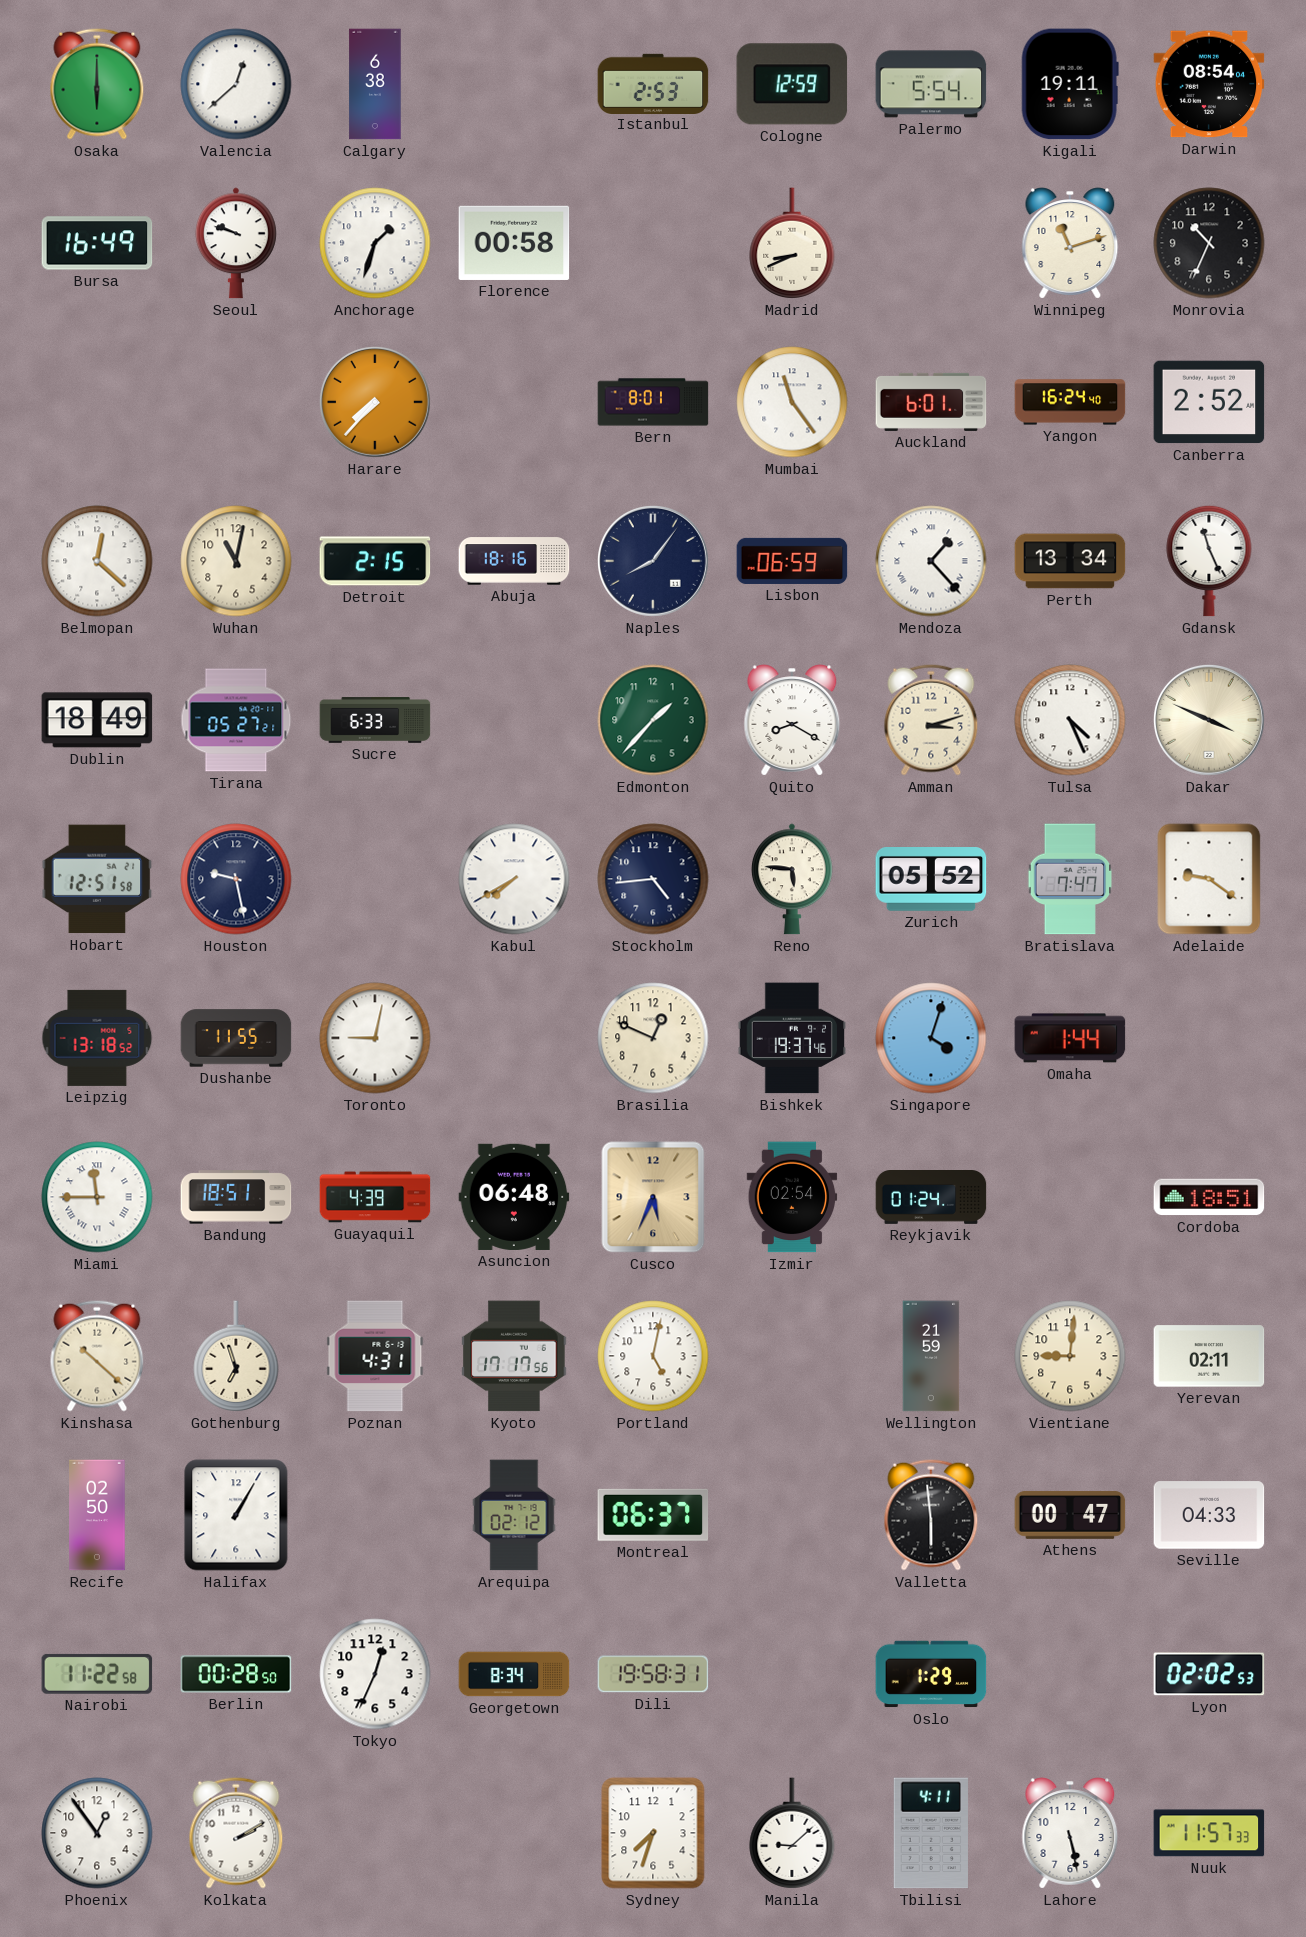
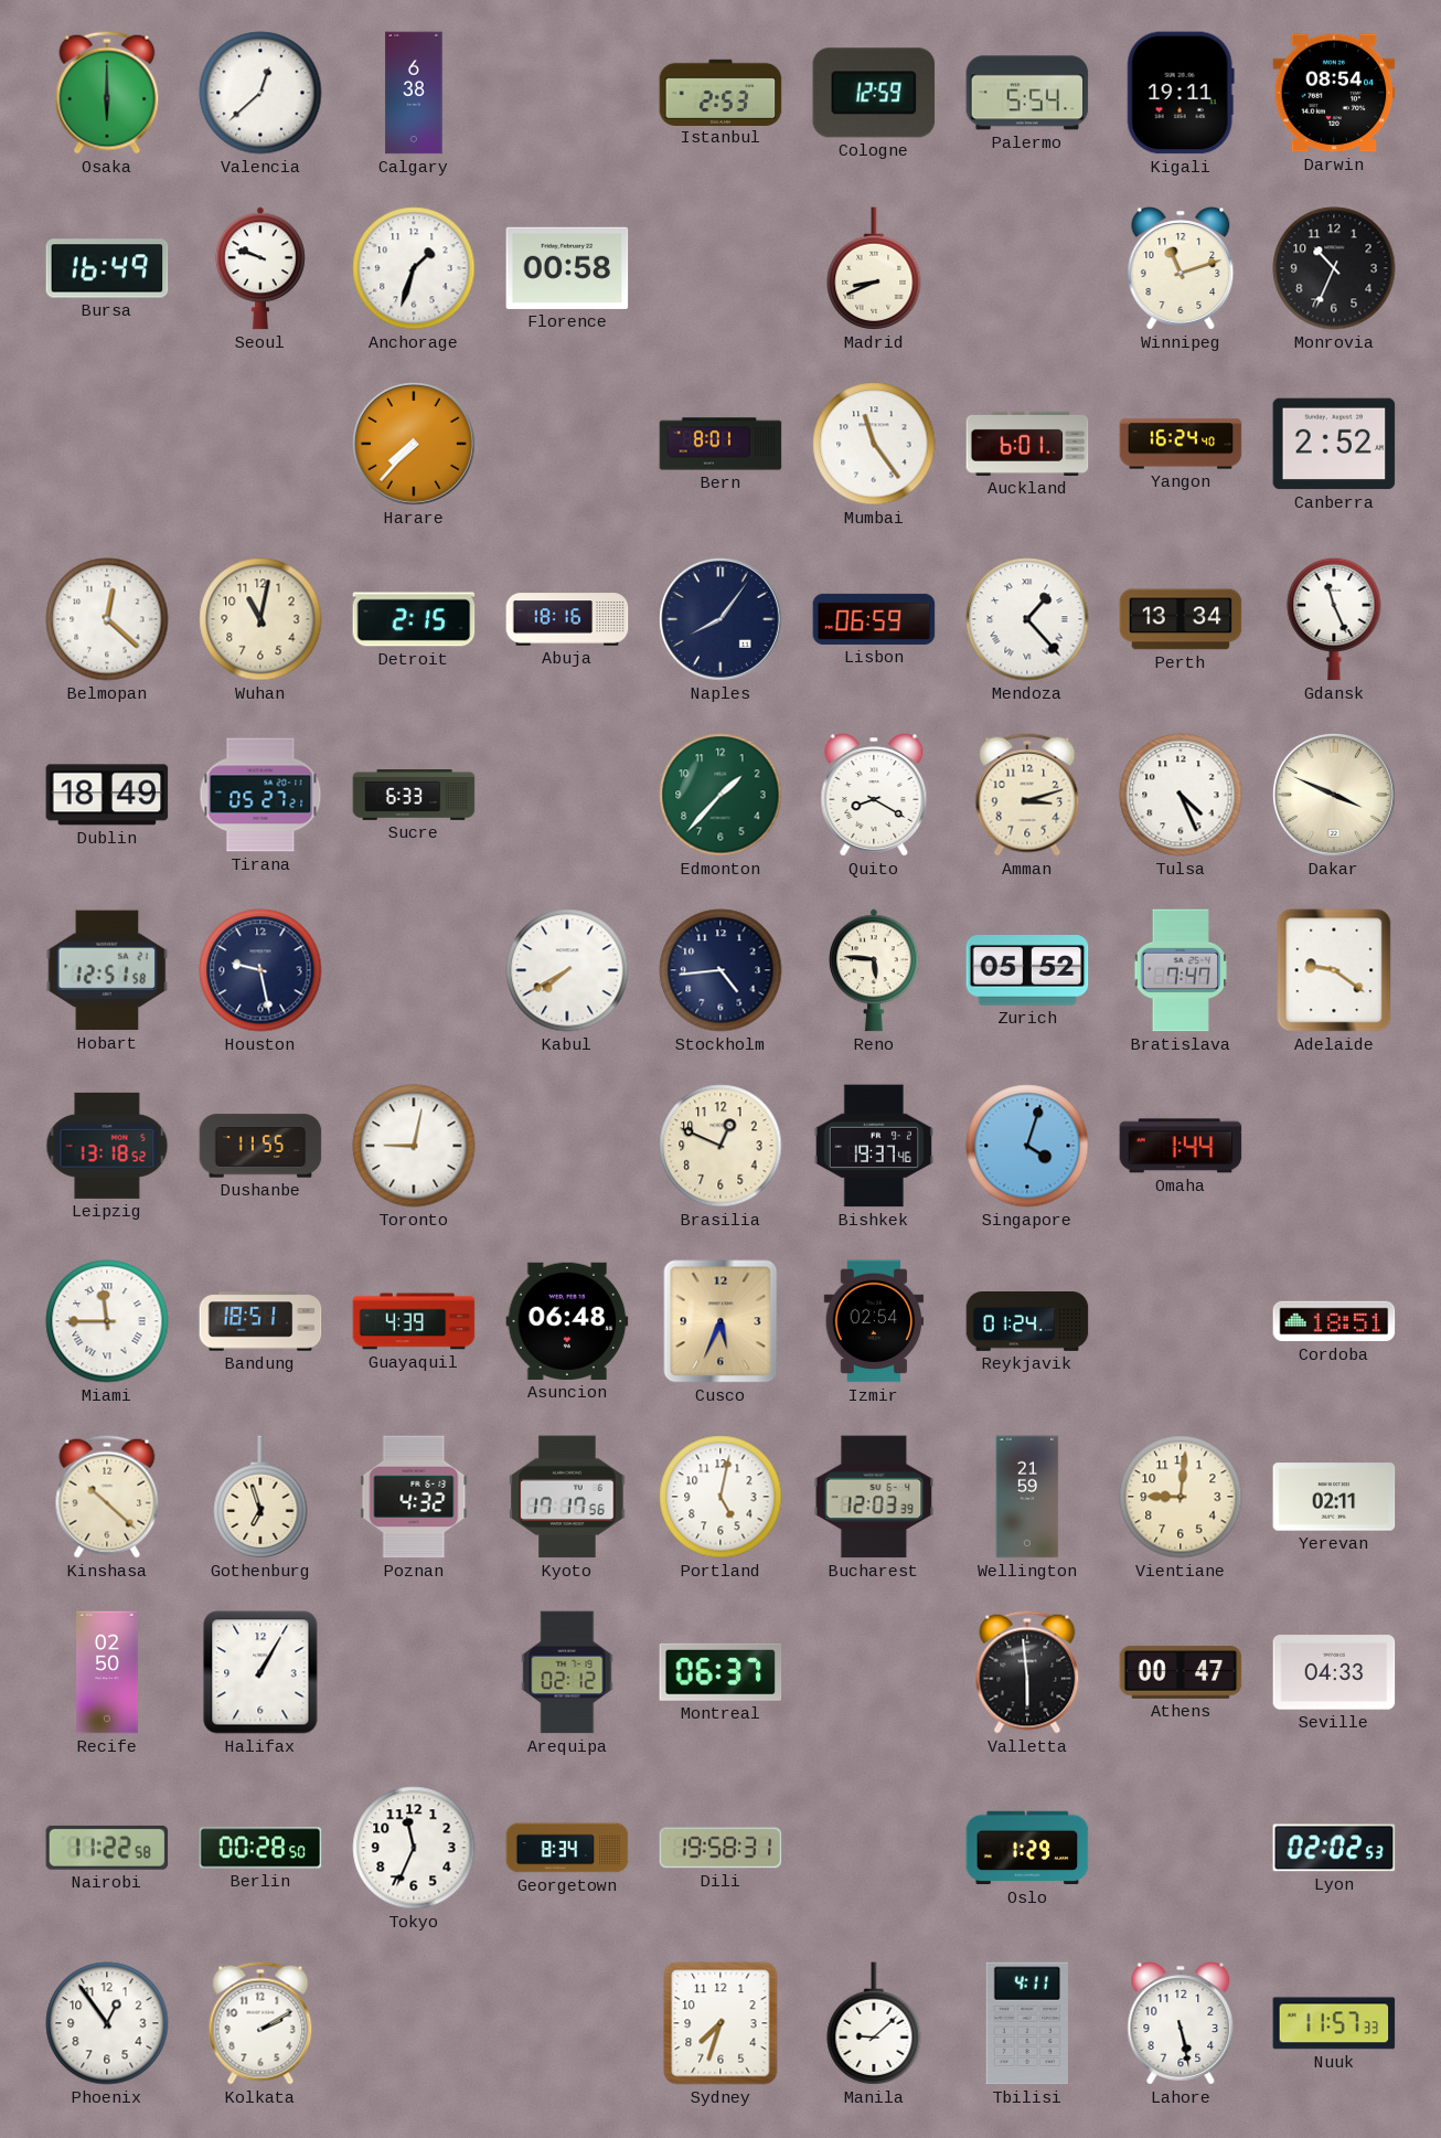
Poznan: 4:31 -> 4:32
Bucharest: none -> 12:03
Tokyo: 12:34 -> 11:34
